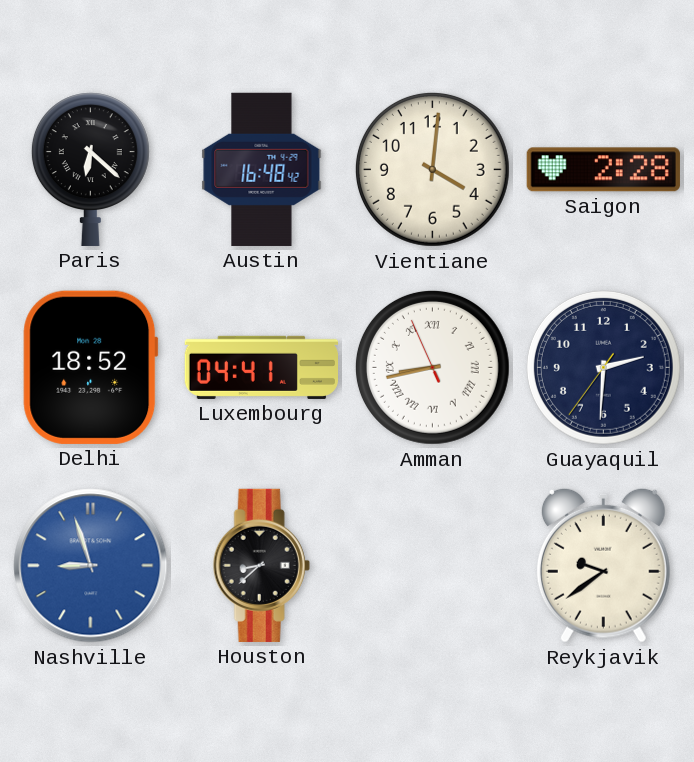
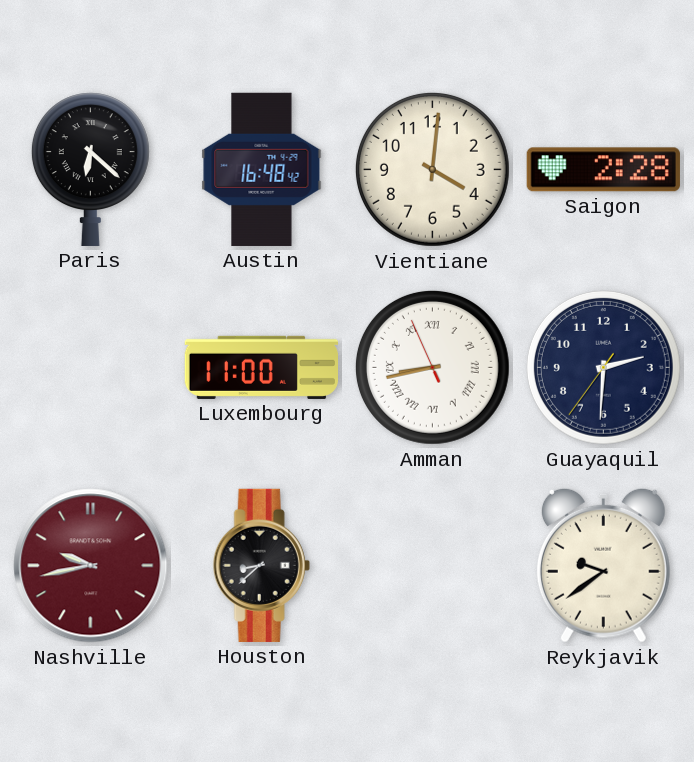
Delhi: 18:52 -> none
Luxembourg: 04:41 -> 11:00
Nashville: 8:57 -> 9:43
Nashville dial: blue -> burgundy
